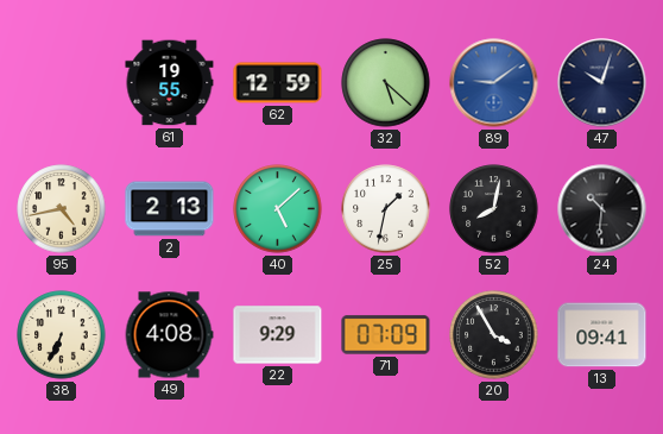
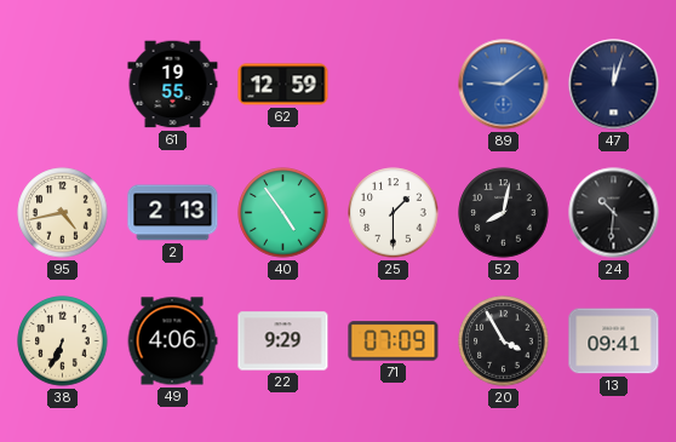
32: 5:22 -> none
47: 10:03 -> 12:03
40: 5:08 -> 4:54
25: 1:32 -> 1:30
49: 4:08 -> 4:06
